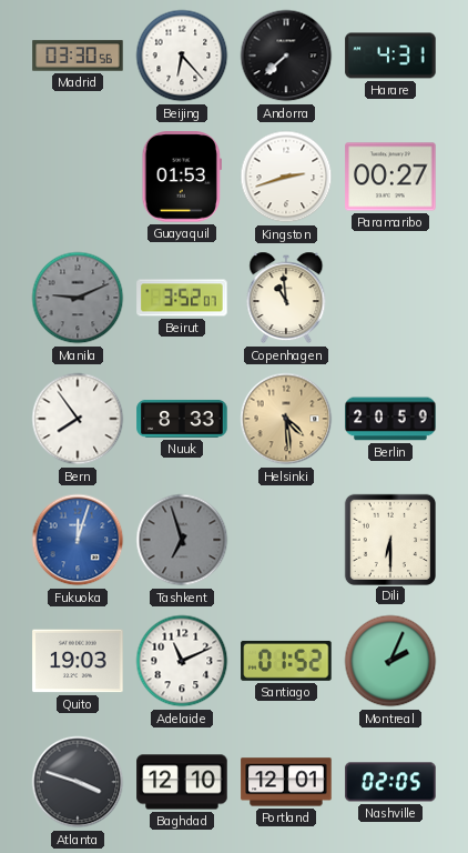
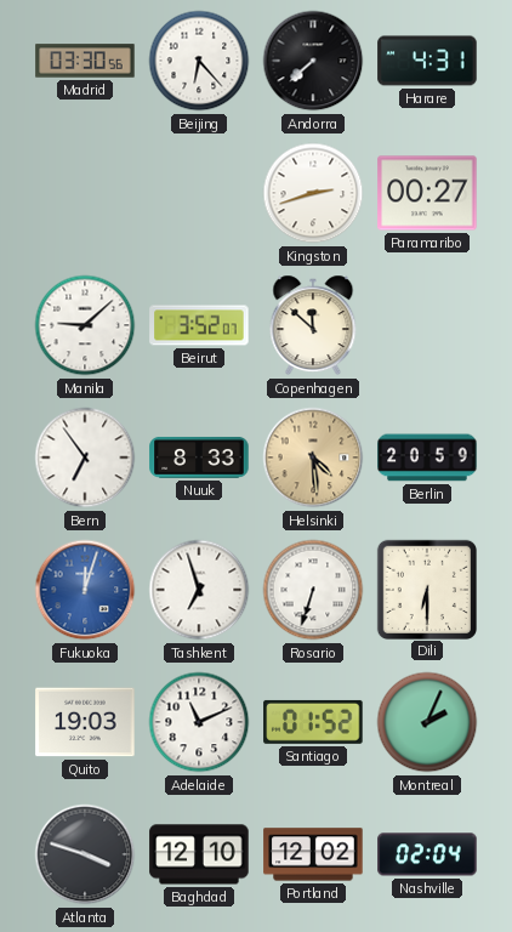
Guayaquil: 01:53 -> none
Manila: 9:11 -> 9:08
Manila dial: grey -> white
Copenhagen: 10:59 -> 11:52
Bern: 7:54 -> 6:54
Tashkent dial: grey -> white
Rosario: none -> 6:33
Portland: 12:01 -> 12:02
Nashville: 02:05 -> 02:04
